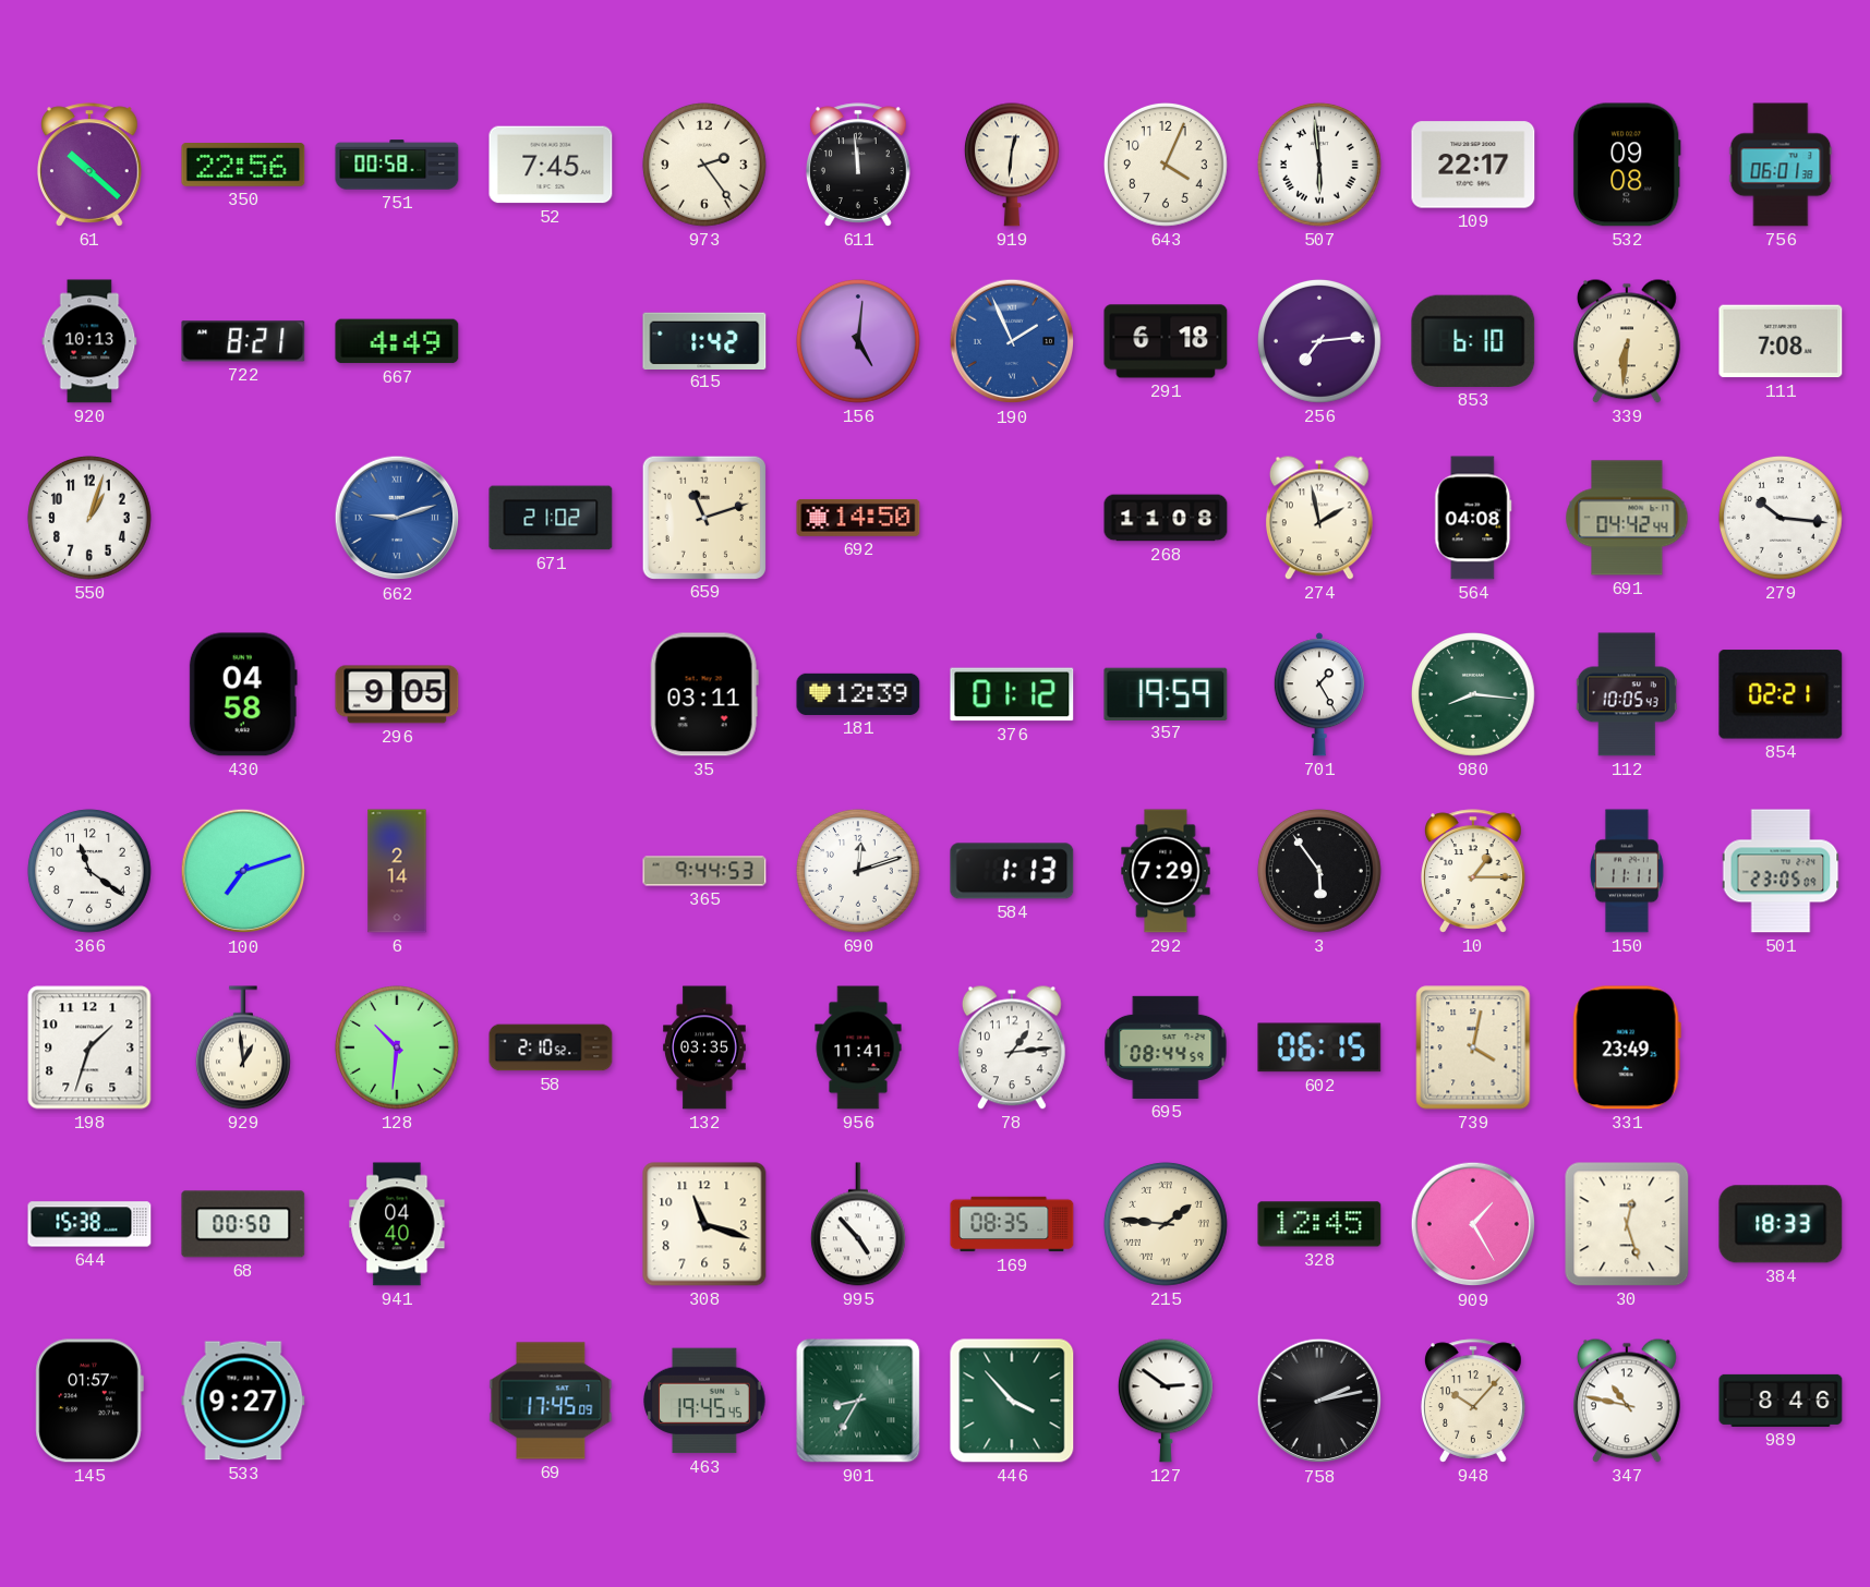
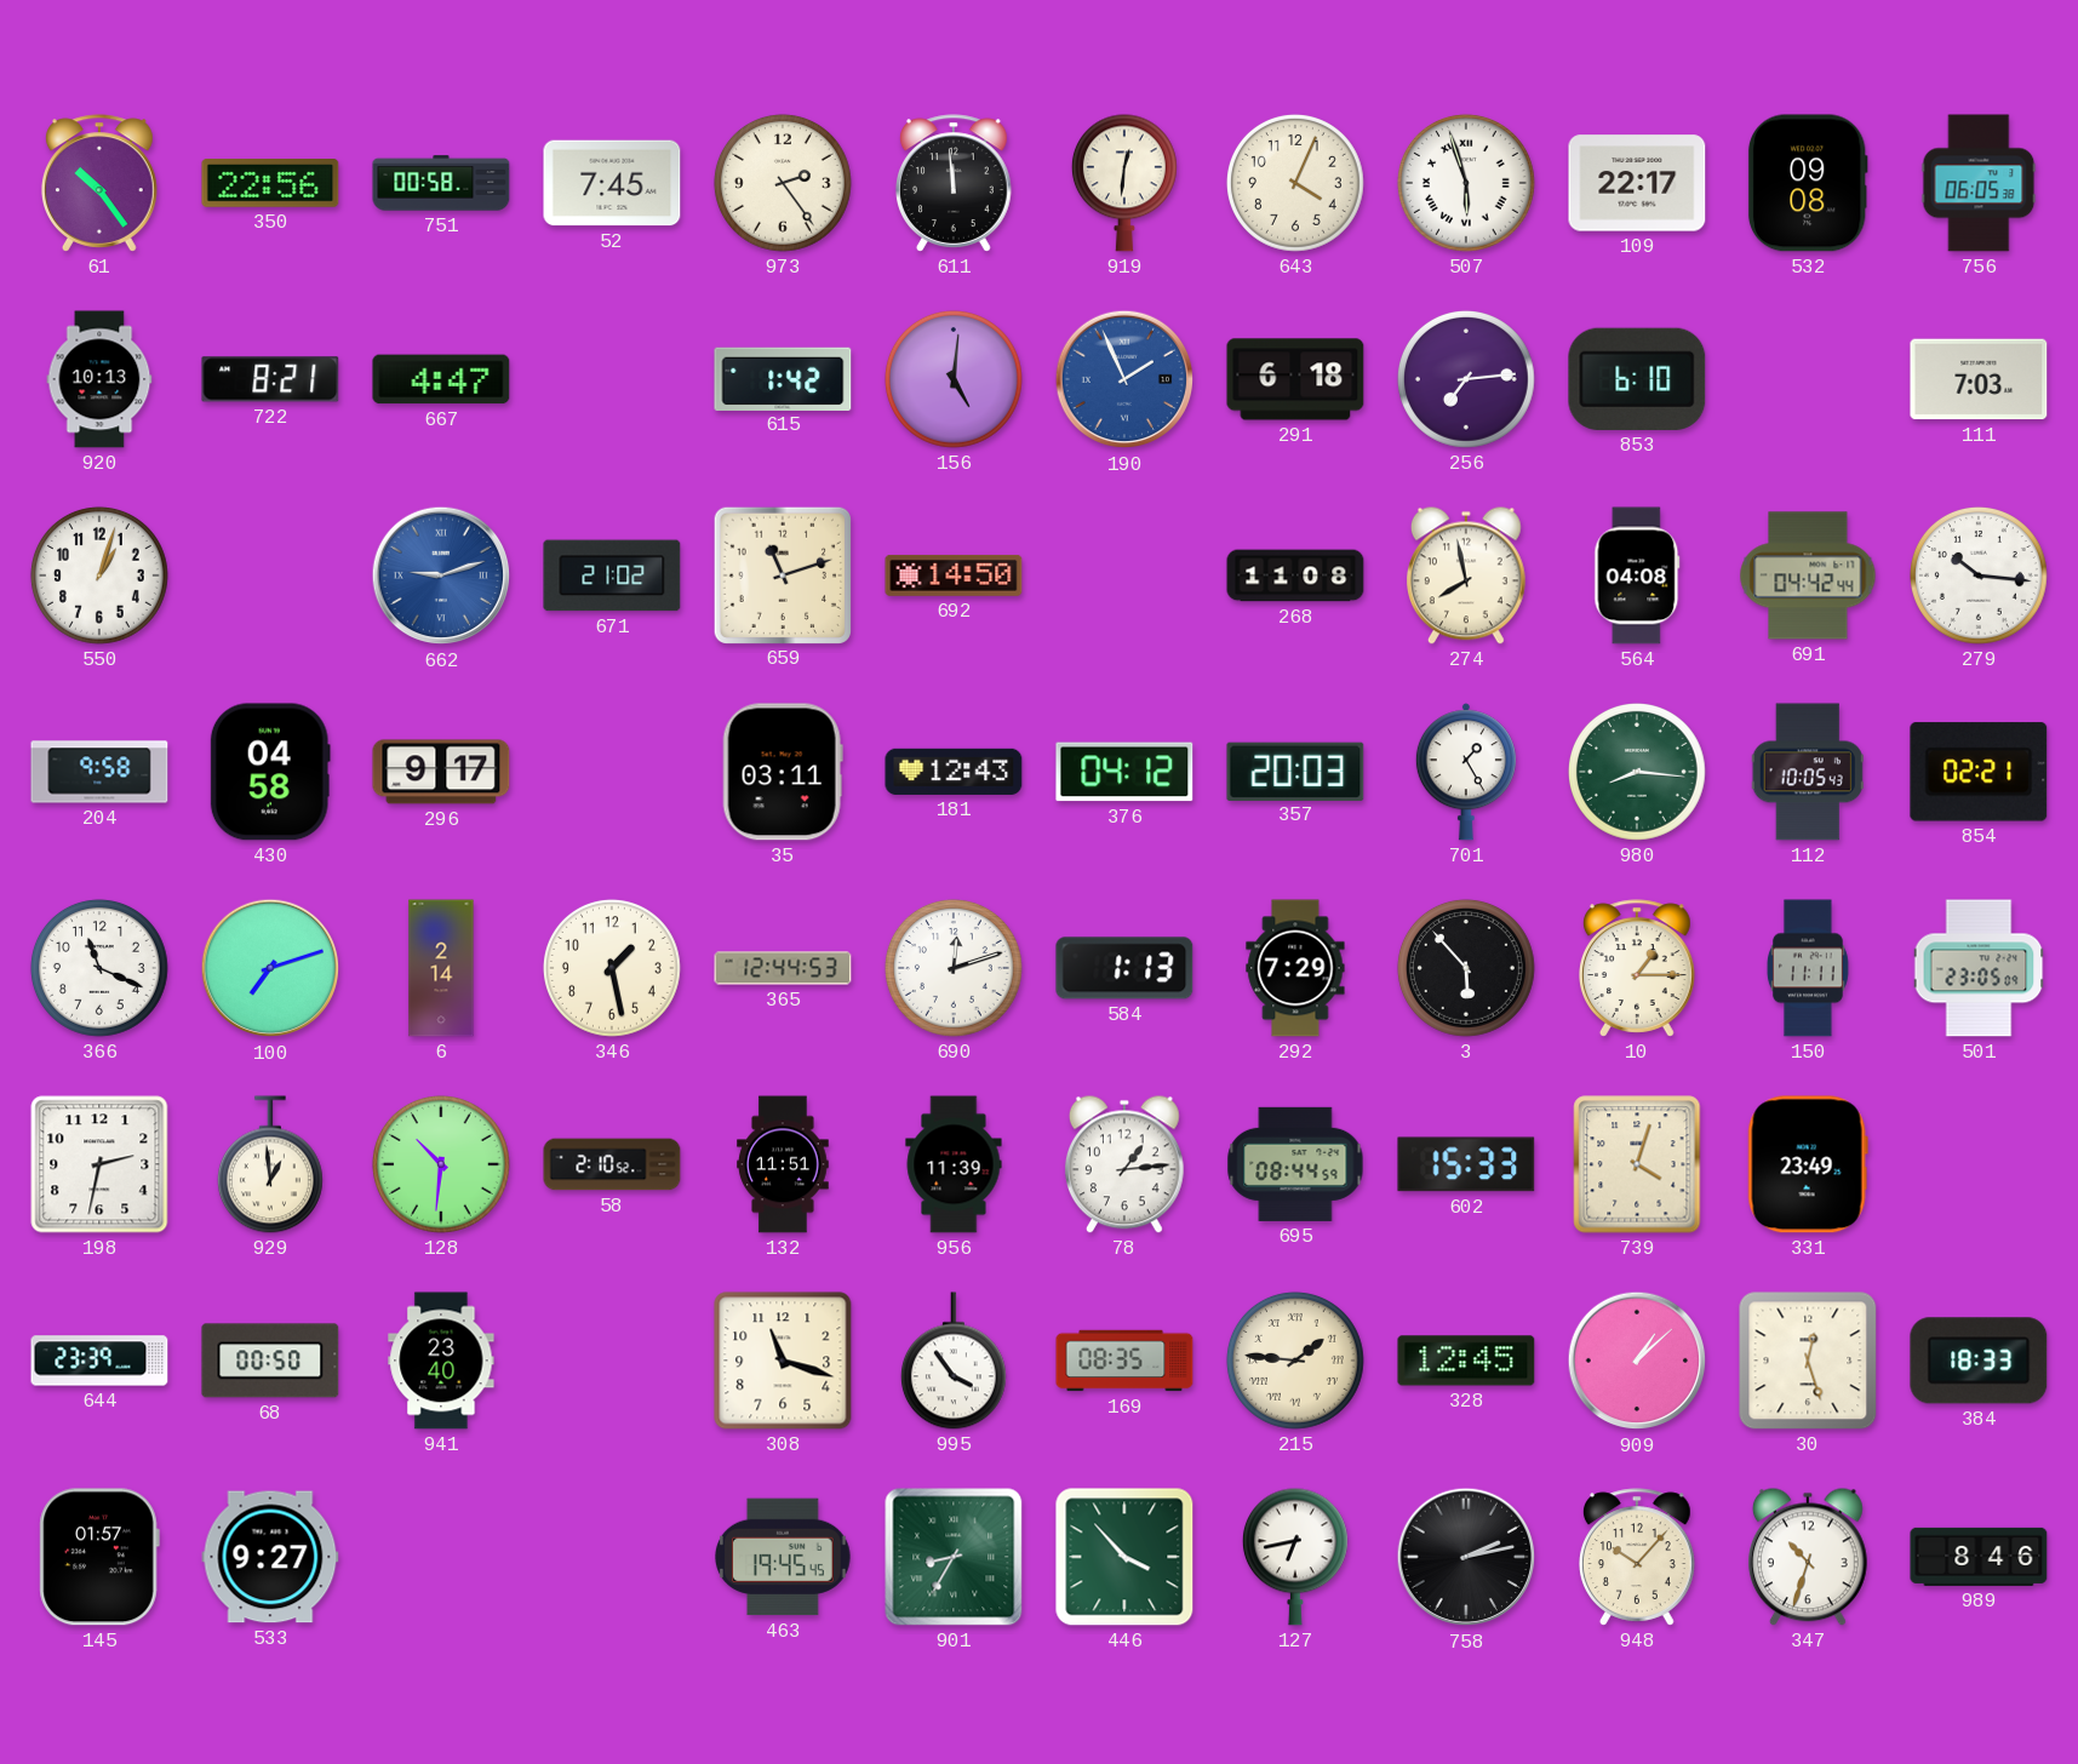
61: 10:22 -> 10:24
507: 5:59 -> 5:57
756: 06:01 -> 06:05
667: 4:49 -> 4:47
339: 6:31 -> none
111: 7:08 -> 7:03
274: 1:58 -> 7:58
204: none -> 9:58
296: 9:05 -> 9:17
181: 12:39 -> 12:43
376: 01:12 -> 04:12
357: 19:59 -> 20:03
366: 11:21 -> 11:19
346: none -> 1:28
365: 9:44 -> 12:44
3: 5:54 -> 5:53
198: 1:33 -> 2:32
132: 03:35 -> 11:51
956: 11:41 -> 11:39
602: 06:15 -> 15:33
739: 4:02 -> 4:03
644: 15:38 -> 23:39
941: 04:40 -> 23:40
995: 4:53 -> 3:54
909: 1:25 -> 1:08
69: 17:45 -> none
127: 2:51 -> 6:43
347: 10:47 -> 10:33
